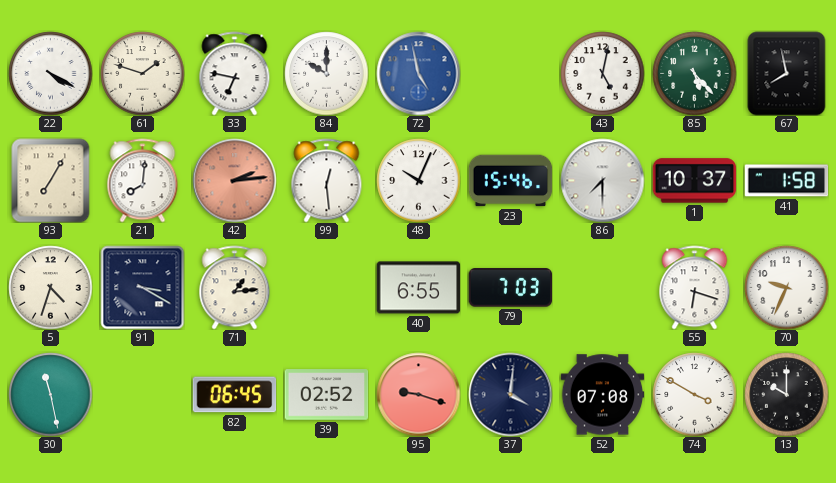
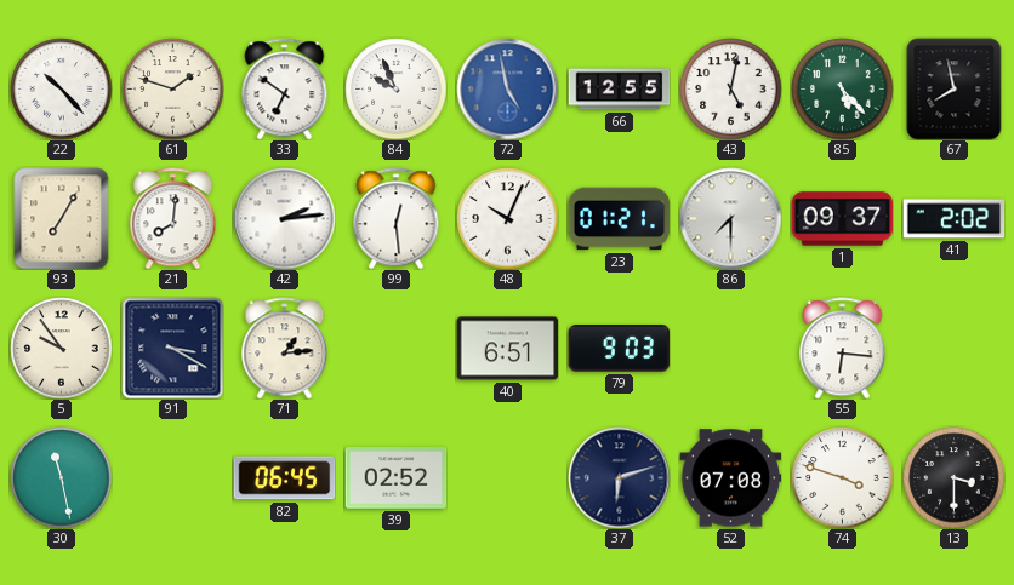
22: 4:20 -> 10:23
33: 6:47 -> 6:51
84: 10:00 -> 9:56
66: none -> 12:55
42 dial: salmon -> white
23: 15:46 -> 01:21
1: 10:37 -> 09:37
41: 1:58 -> 2:02
5: 4:33 -> 9:54
40: 6:55 -> 6:51
79: 7:03 -> 9:03
55: 6:18 -> 6:16
70: 9:34 -> none
95: 9:18 -> none
37: 4:01 -> 6:12
74: 3:50 -> 3:48
13: 10:00 -> 3:30
